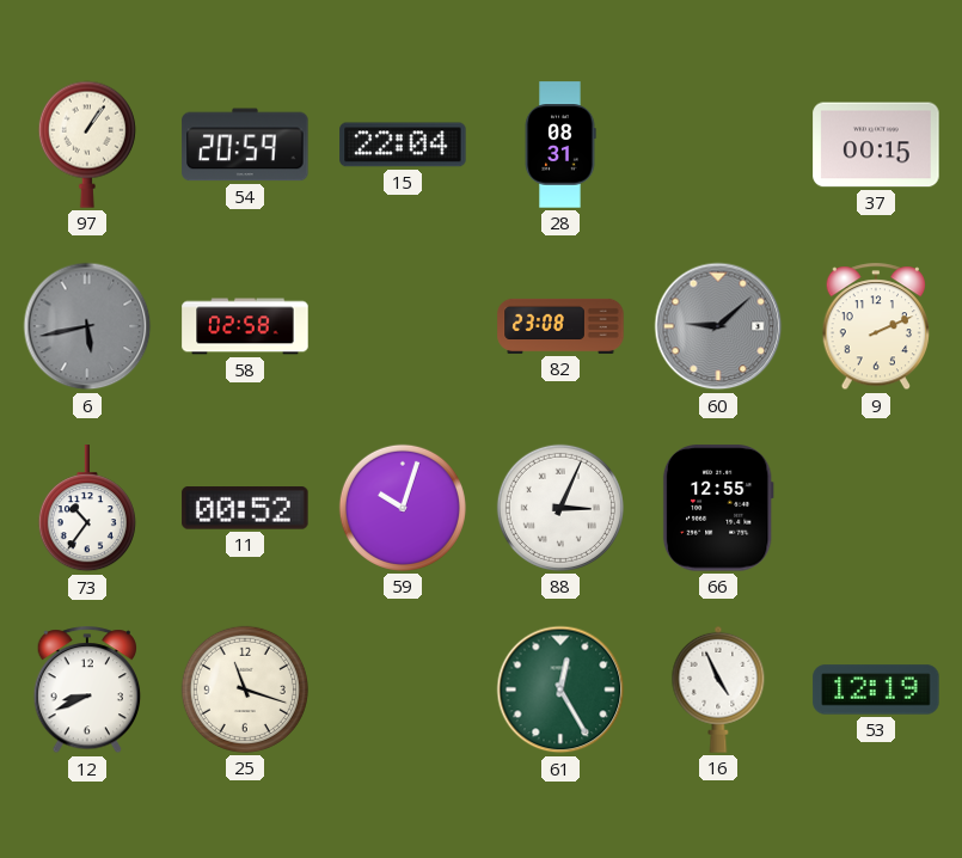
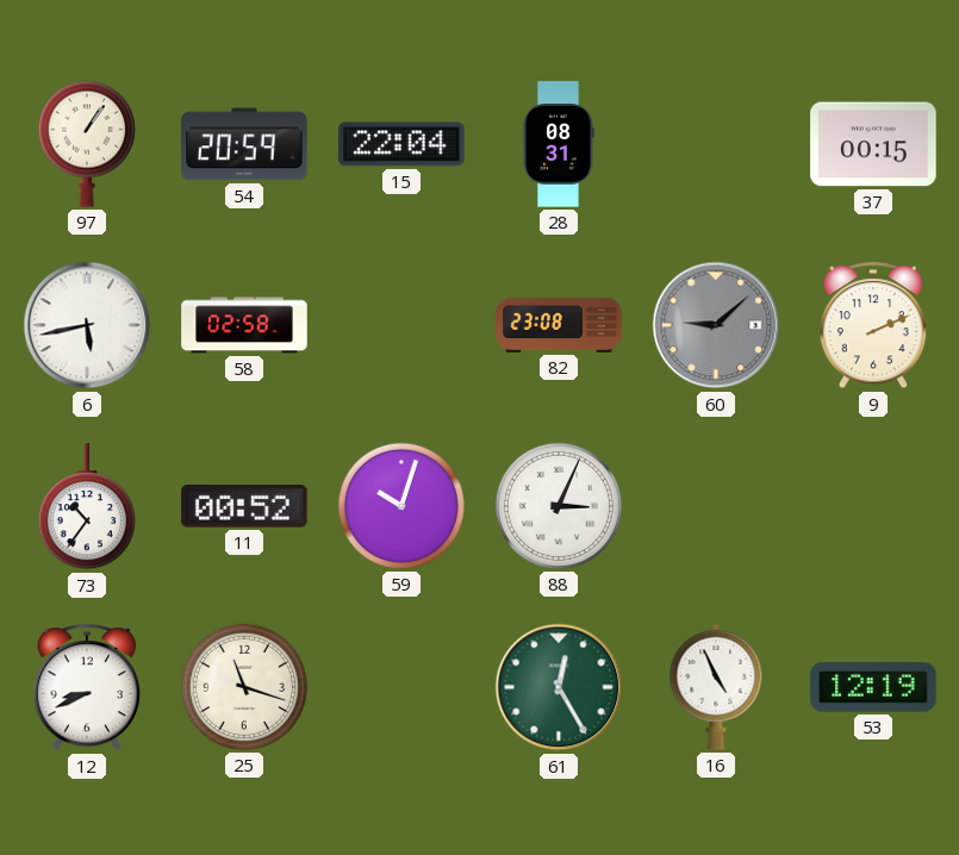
6 dial: grey -> white
66: 12:55 -> none
